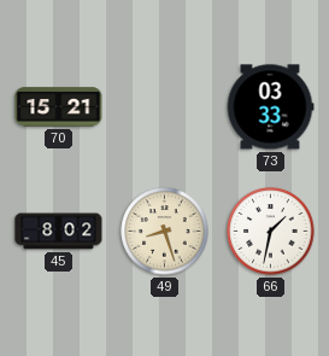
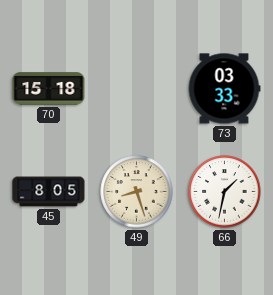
70: 15:21 -> 15:18
45: 8:02 -> 8:05
